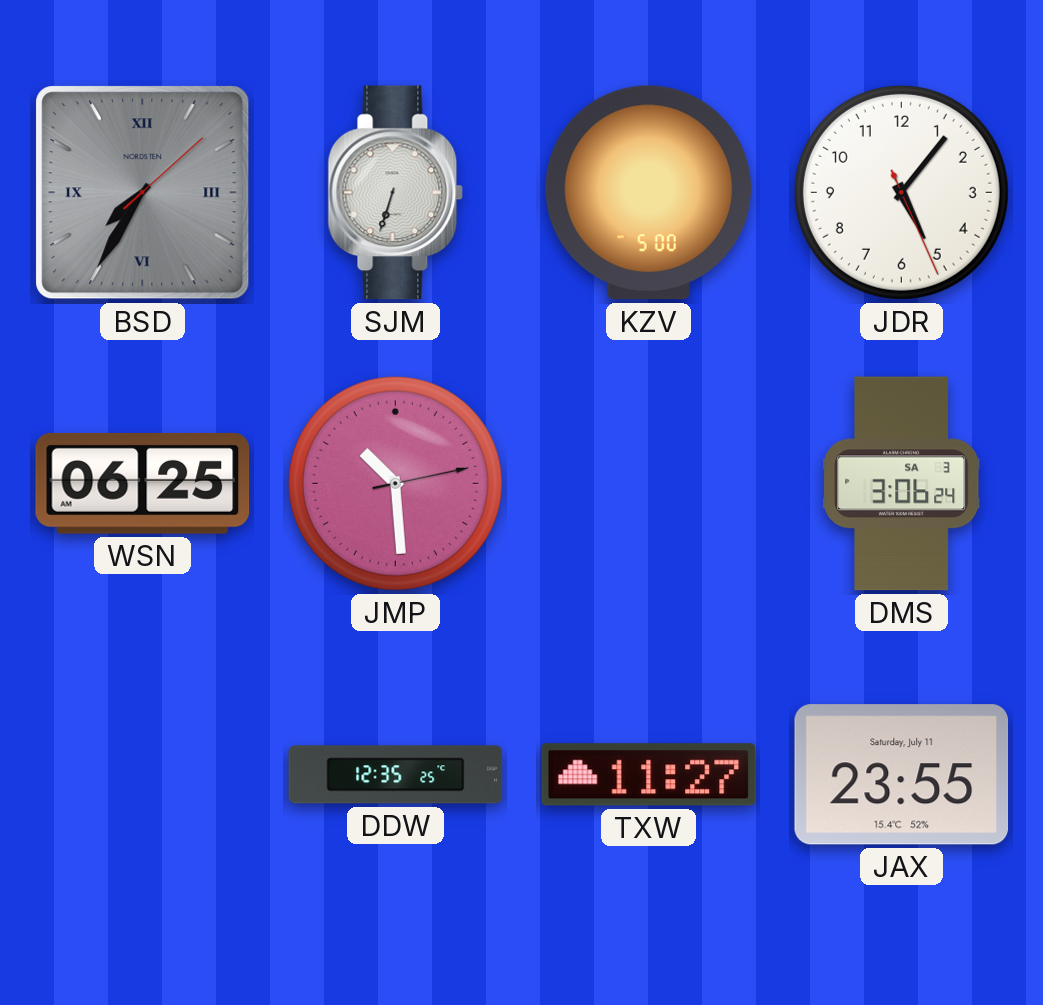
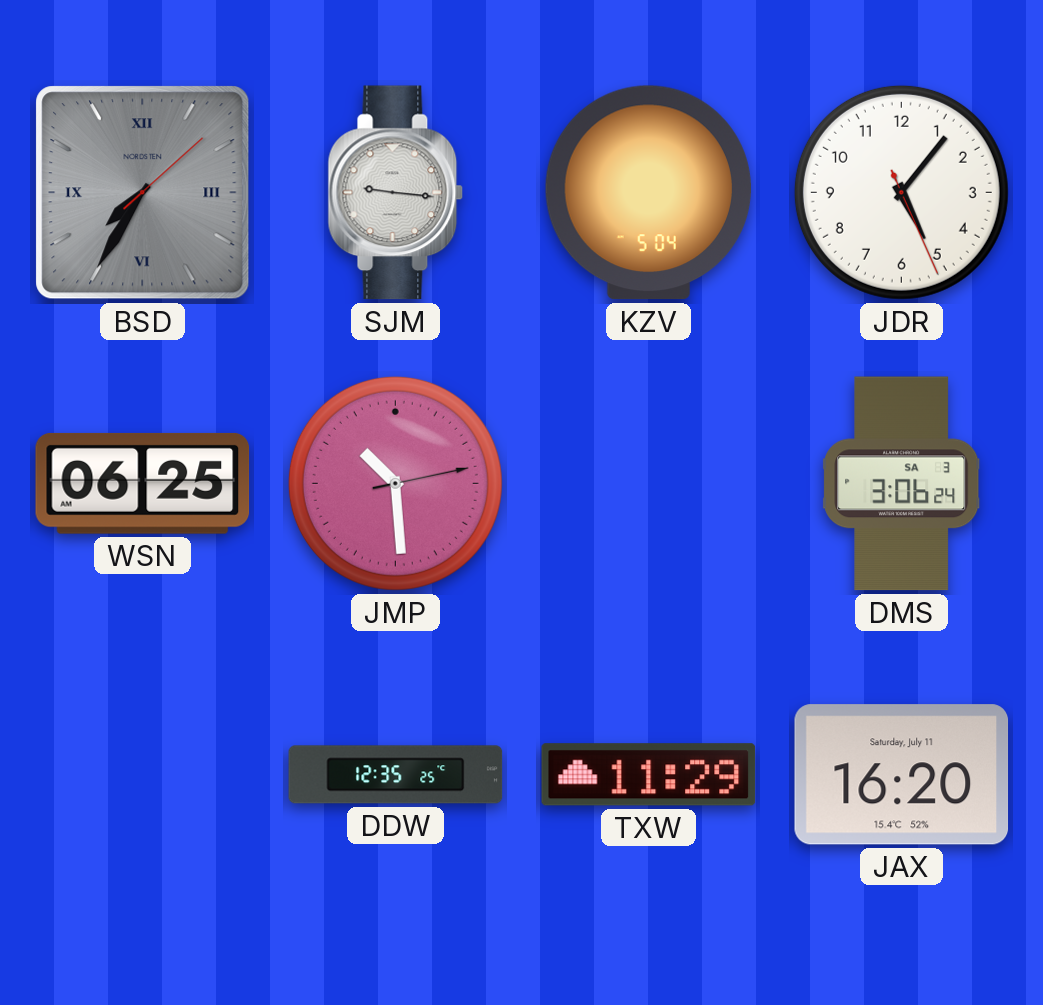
SJM: 6:33 -> 9:16
KZV: 5:00 -> 5:04
TXW: 11:27 -> 11:29
JAX: 23:55 -> 16:20
